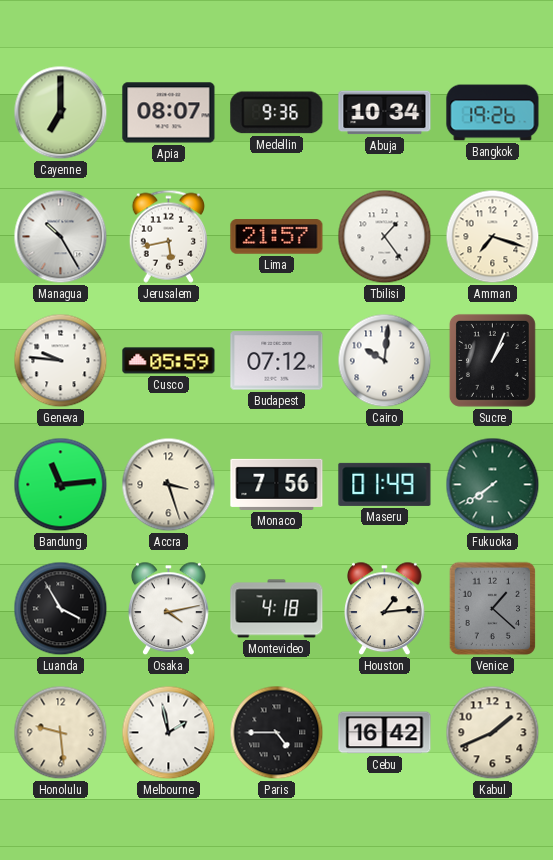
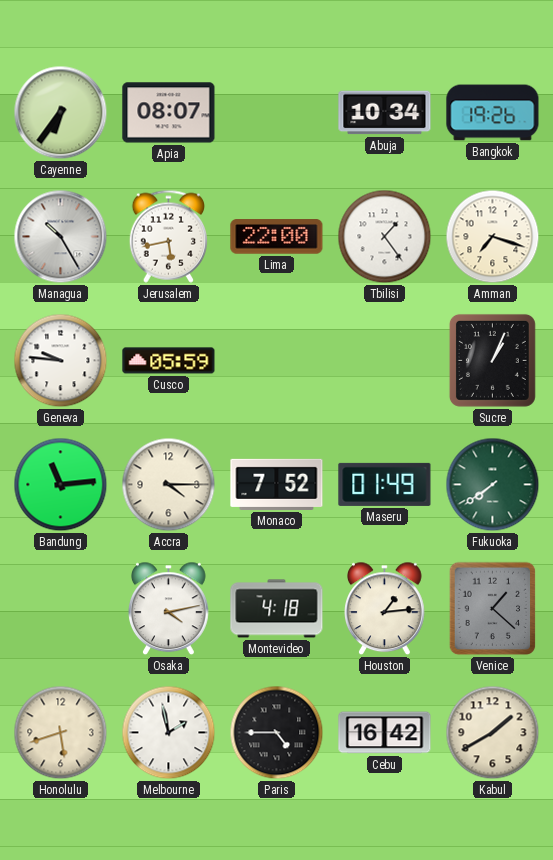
Cayenne: 7:00 -> 6:36
Medellin: 9:36 -> none
Lima: 21:57 -> 22:00
Budapest: 07:12 -> none
Cairo: 10:01 -> none
Accra: 3:27 -> 4:15
Monaco: 7:56 -> 7:52
Luanda: 3:55 -> none
Honolulu: 9:29 -> 5:42
Kabul: 1:41 -> 1:40
